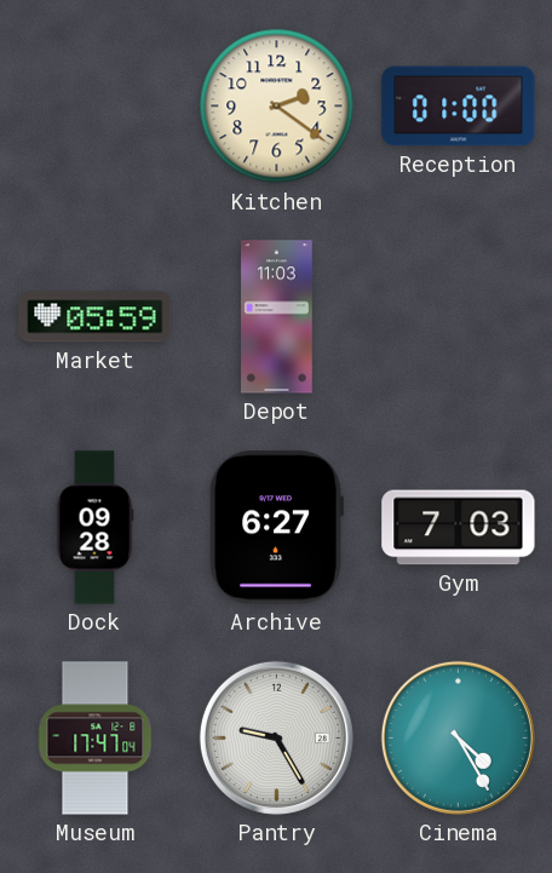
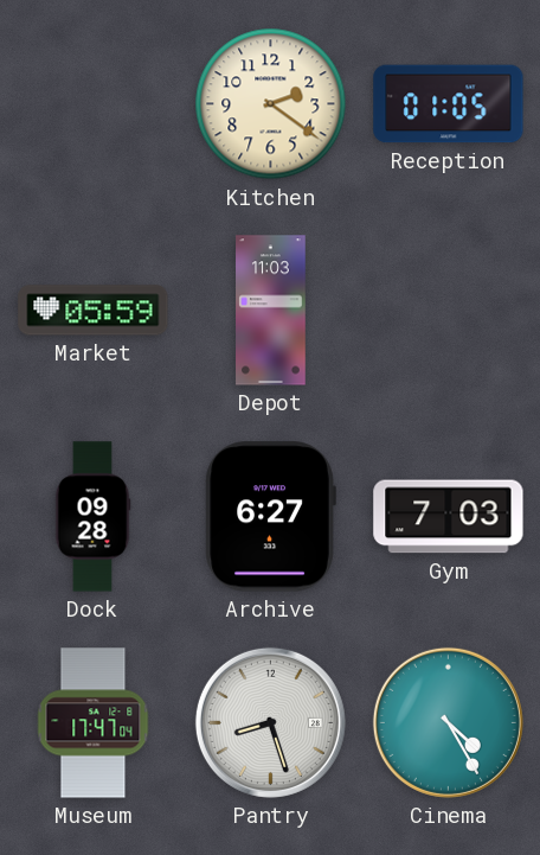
Reception: 01:00 -> 01:05
Pantry: 9:25 -> 8:27
